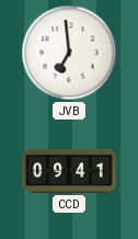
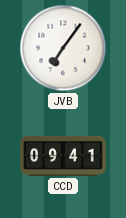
JVB: 6:59 -> 7:06
